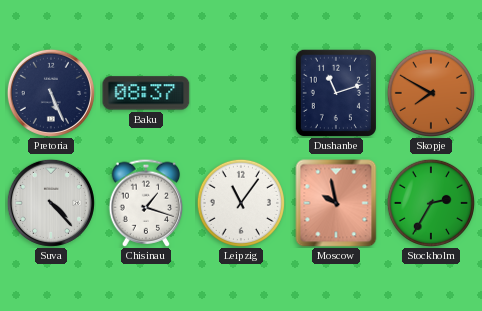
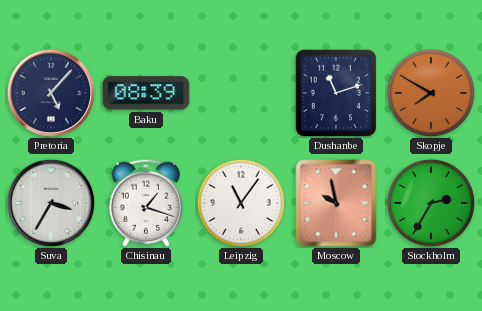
Pretoria: 5:26 -> 5:07
Baku: 08:37 -> 08:39
Suva: 4:23 -> 3:35
